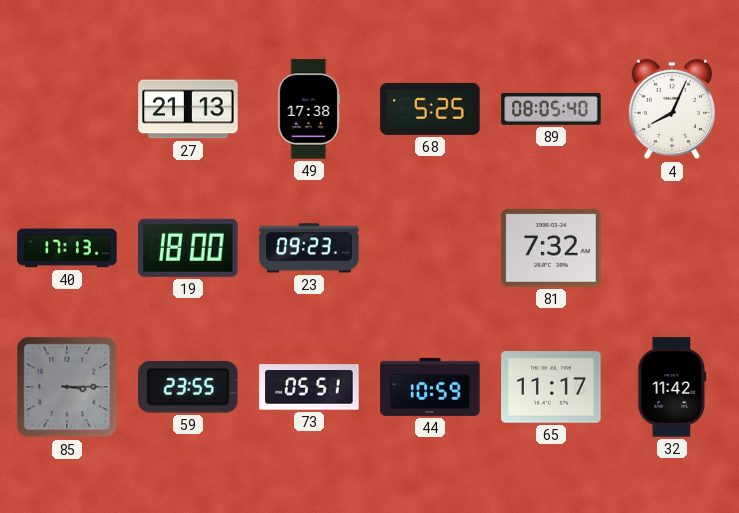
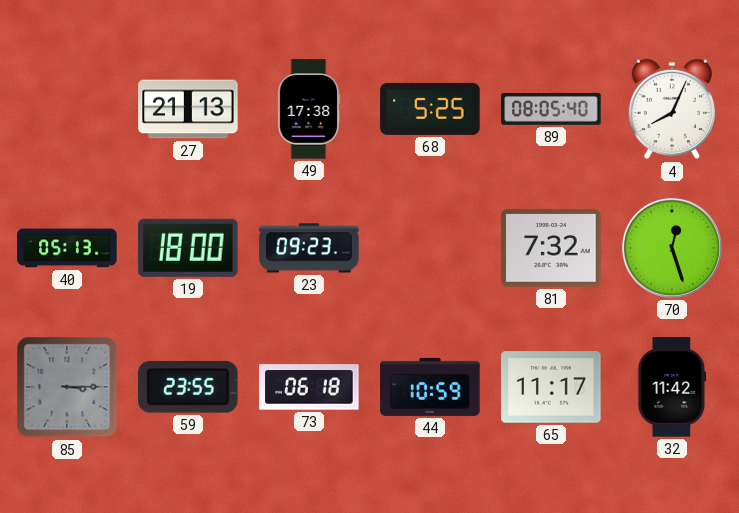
40: 17:13 -> 05:13
70: none -> 12:27
73: 05:51 -> 06:18
